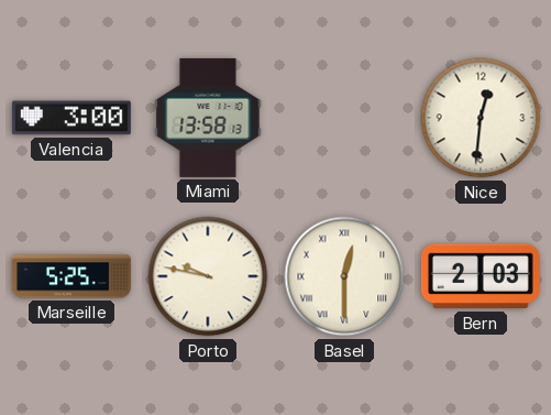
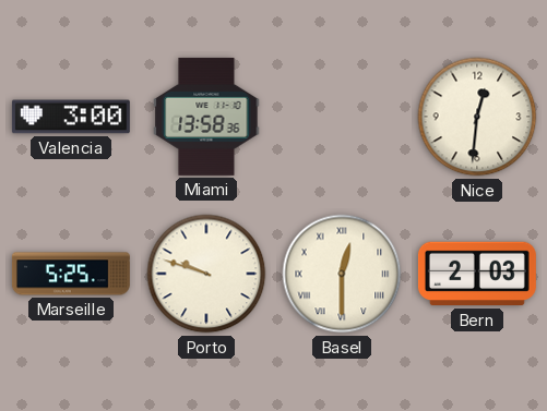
Miami: 13:58:13 -> 13:58:36
Porto: 9:47 -> 9:48
